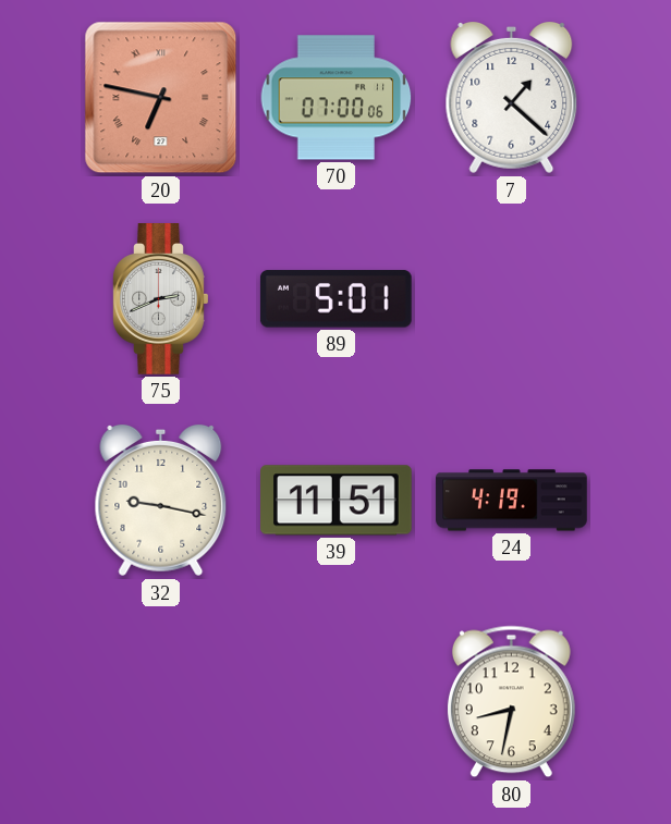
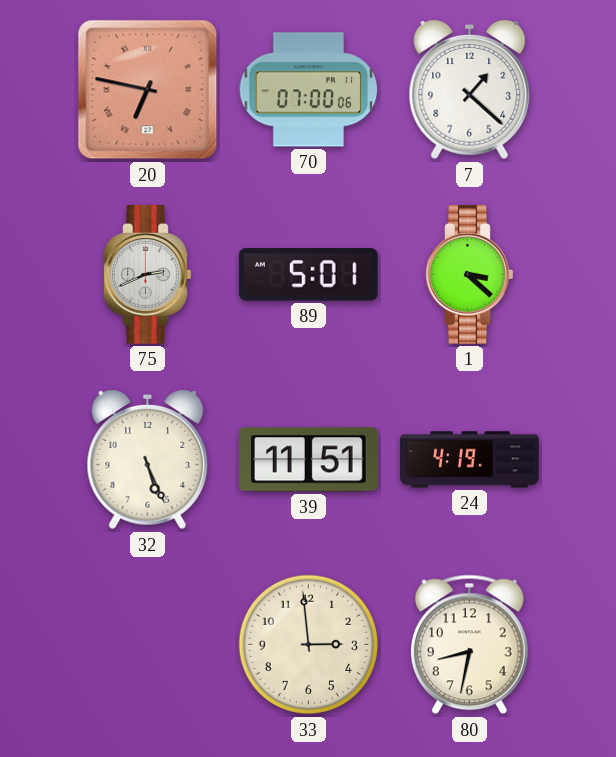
1: none -> 3:22
32: 9:17 -> 5:26
33: none -> 2:59
